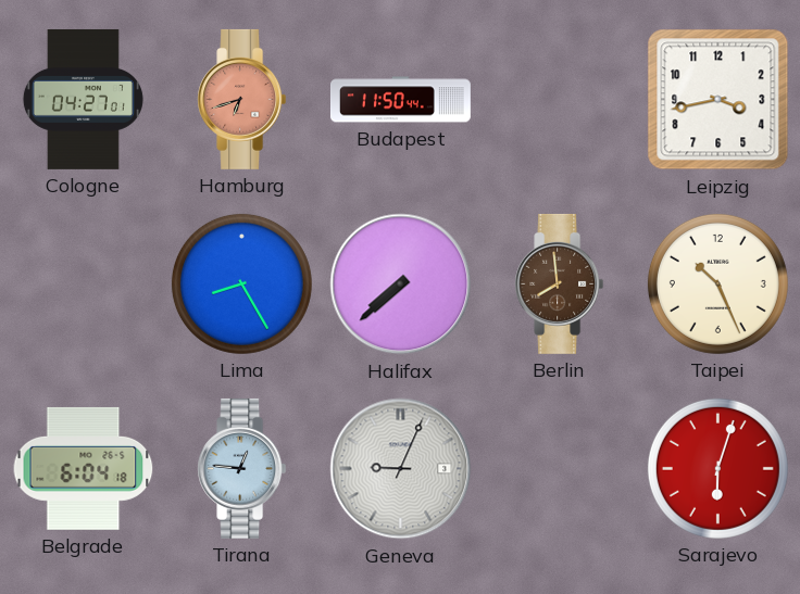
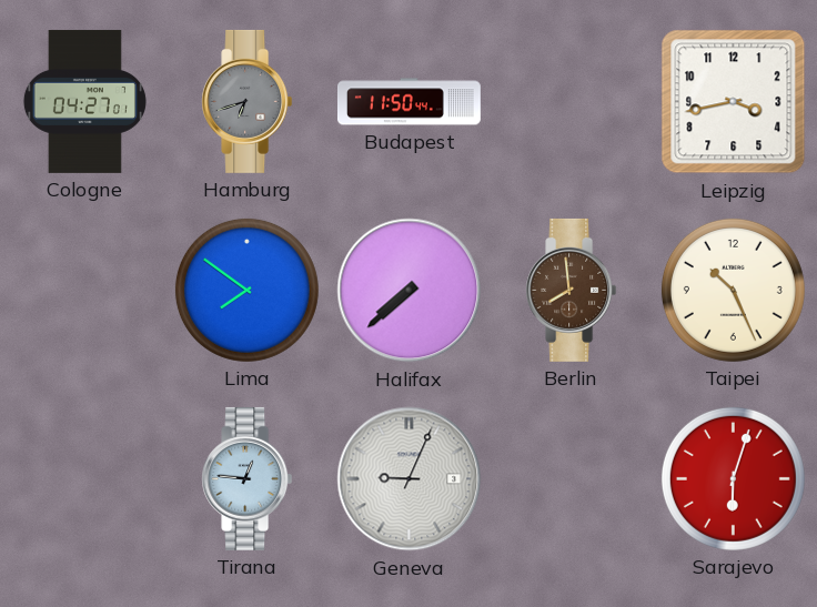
Hamburg dial: salmon -> grey
Lima: 8:25 -> 7:51
Belgrade: 6:04 -> none
